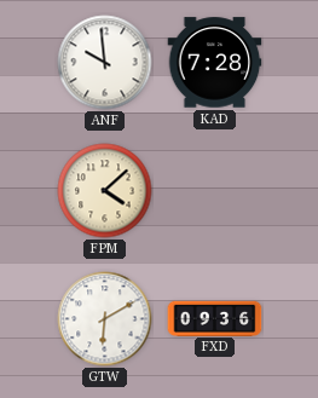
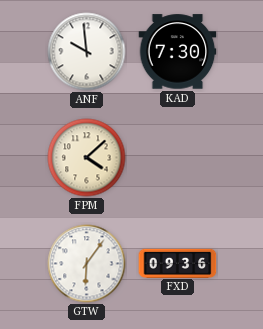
KAD: 7:28 -> 7:30
GTW: 6:10 -> 6:06
